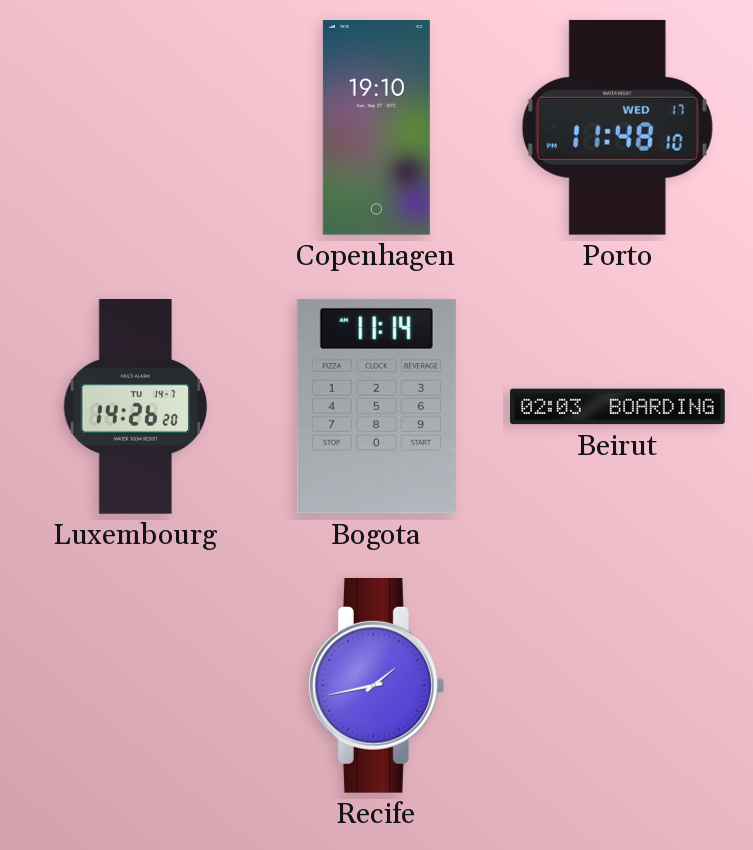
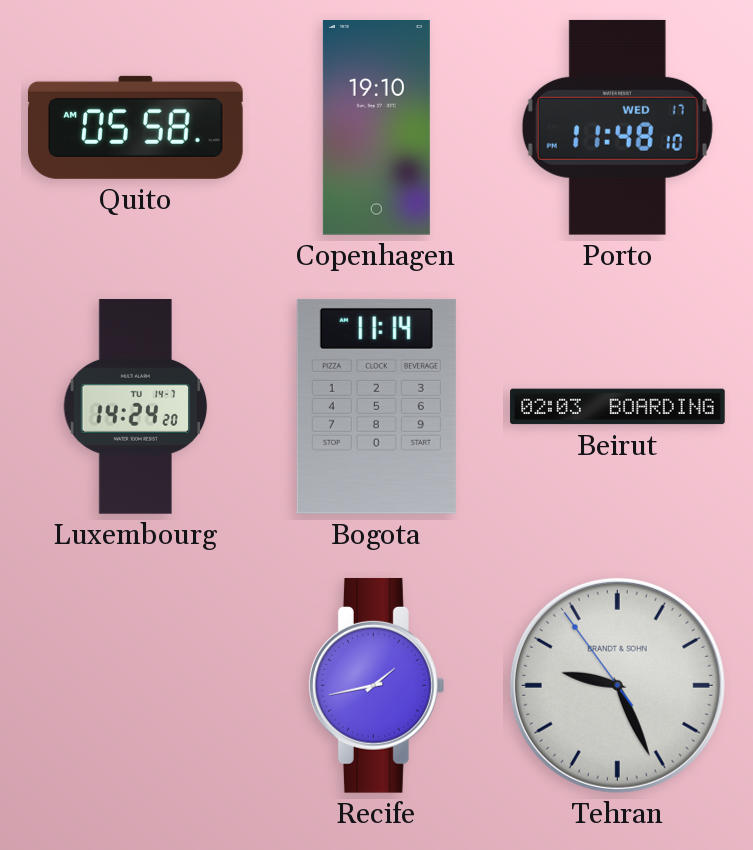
Quito: none -> 05:58
Luxembourg: 14:26 -> 14:24
Tehran: none -> 9:25
